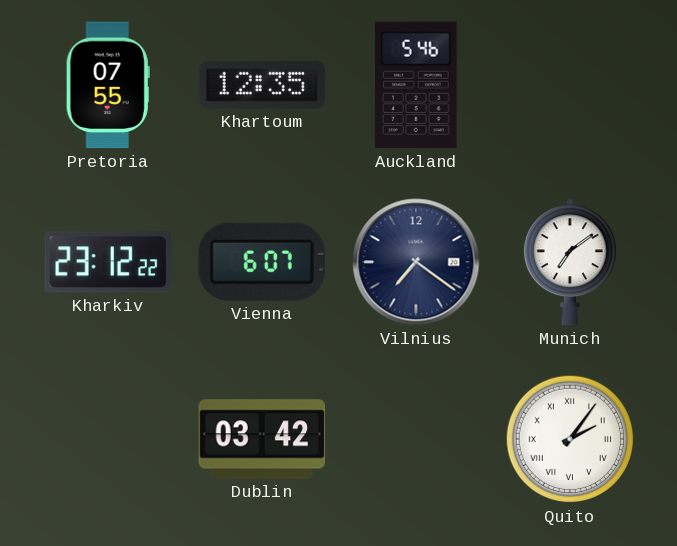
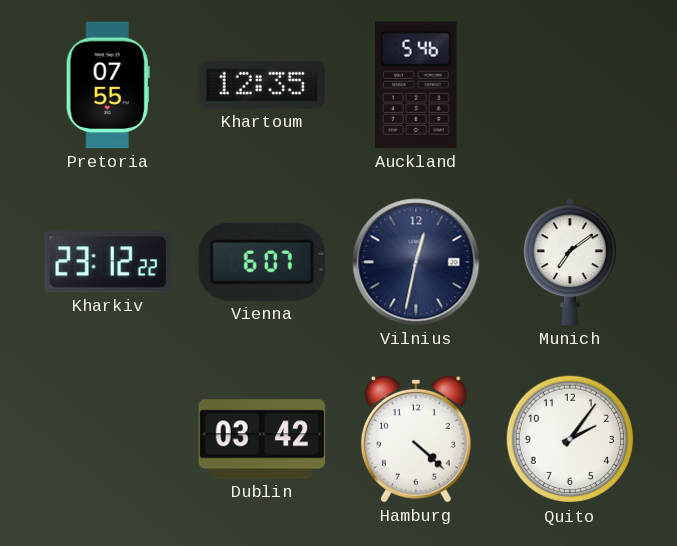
Vilnius: 7:21 -> 12:32
Hamburg: none -> 4:22
Quito numerals: Roman -> Arabic
